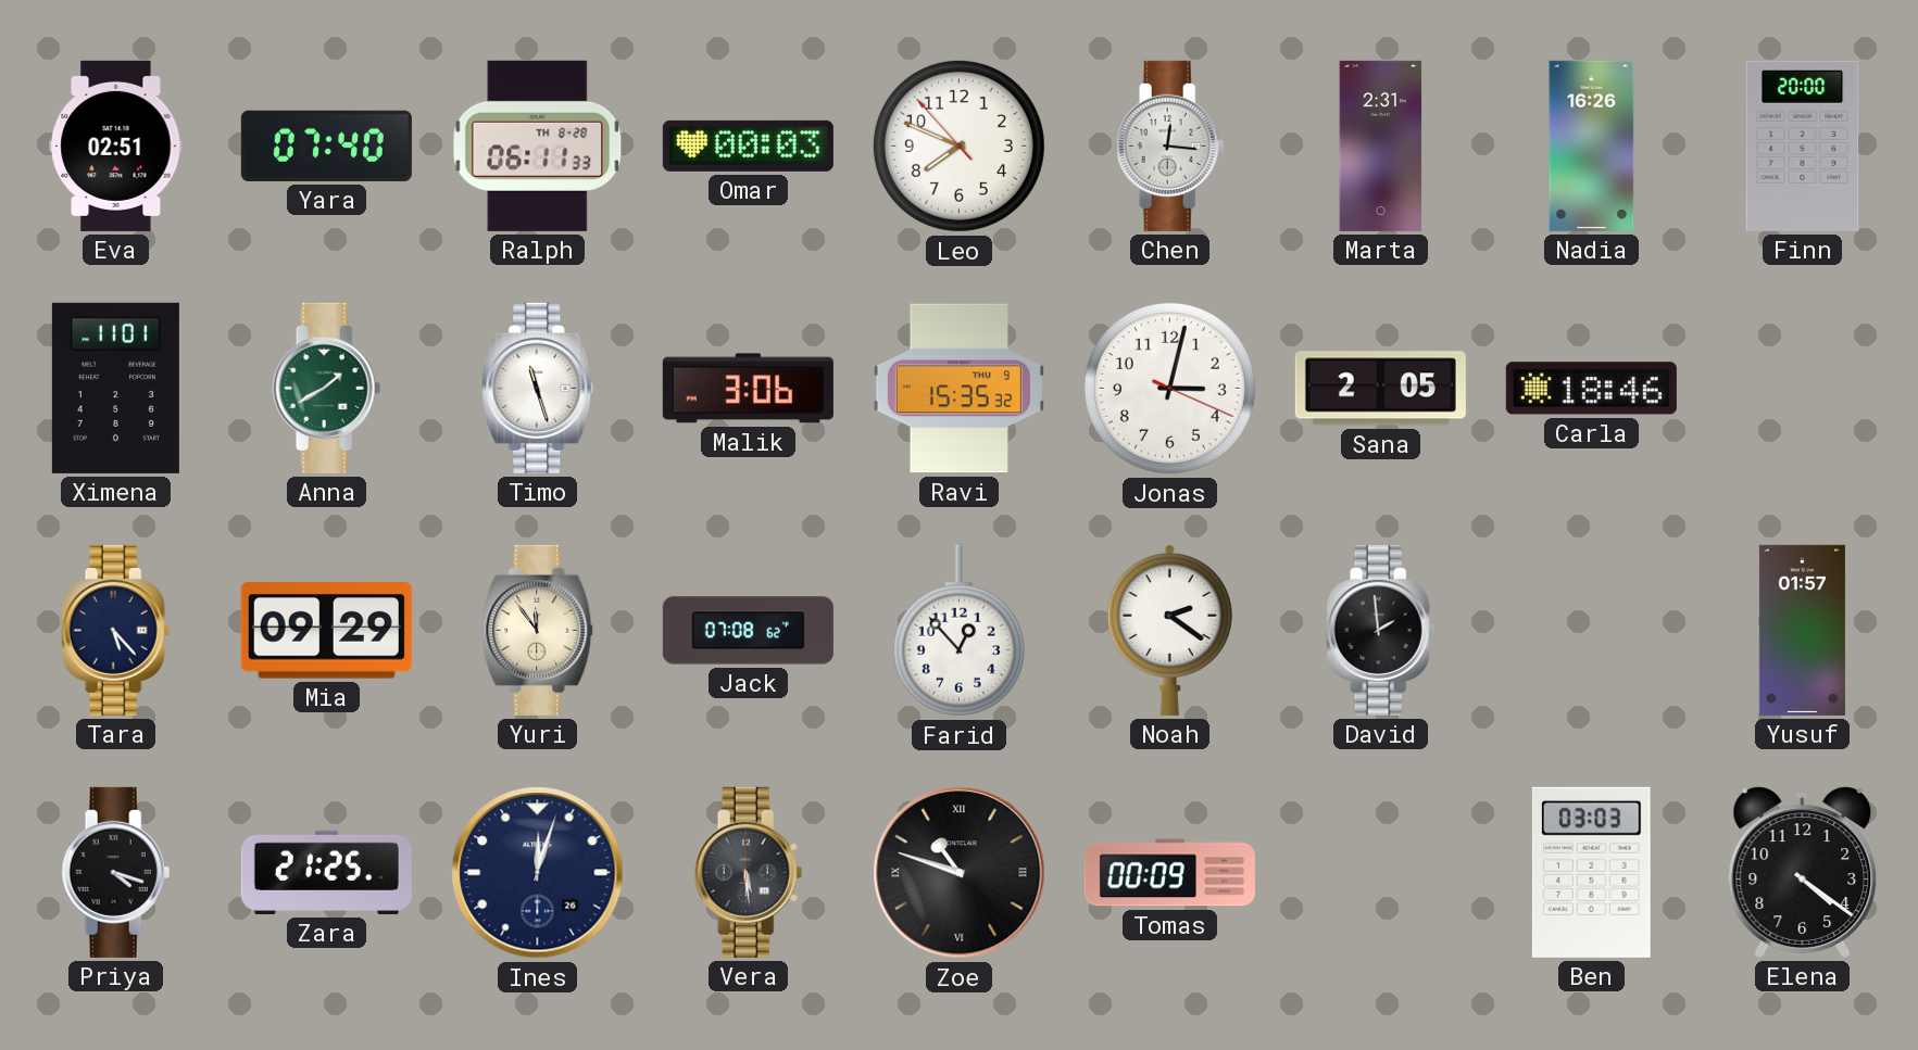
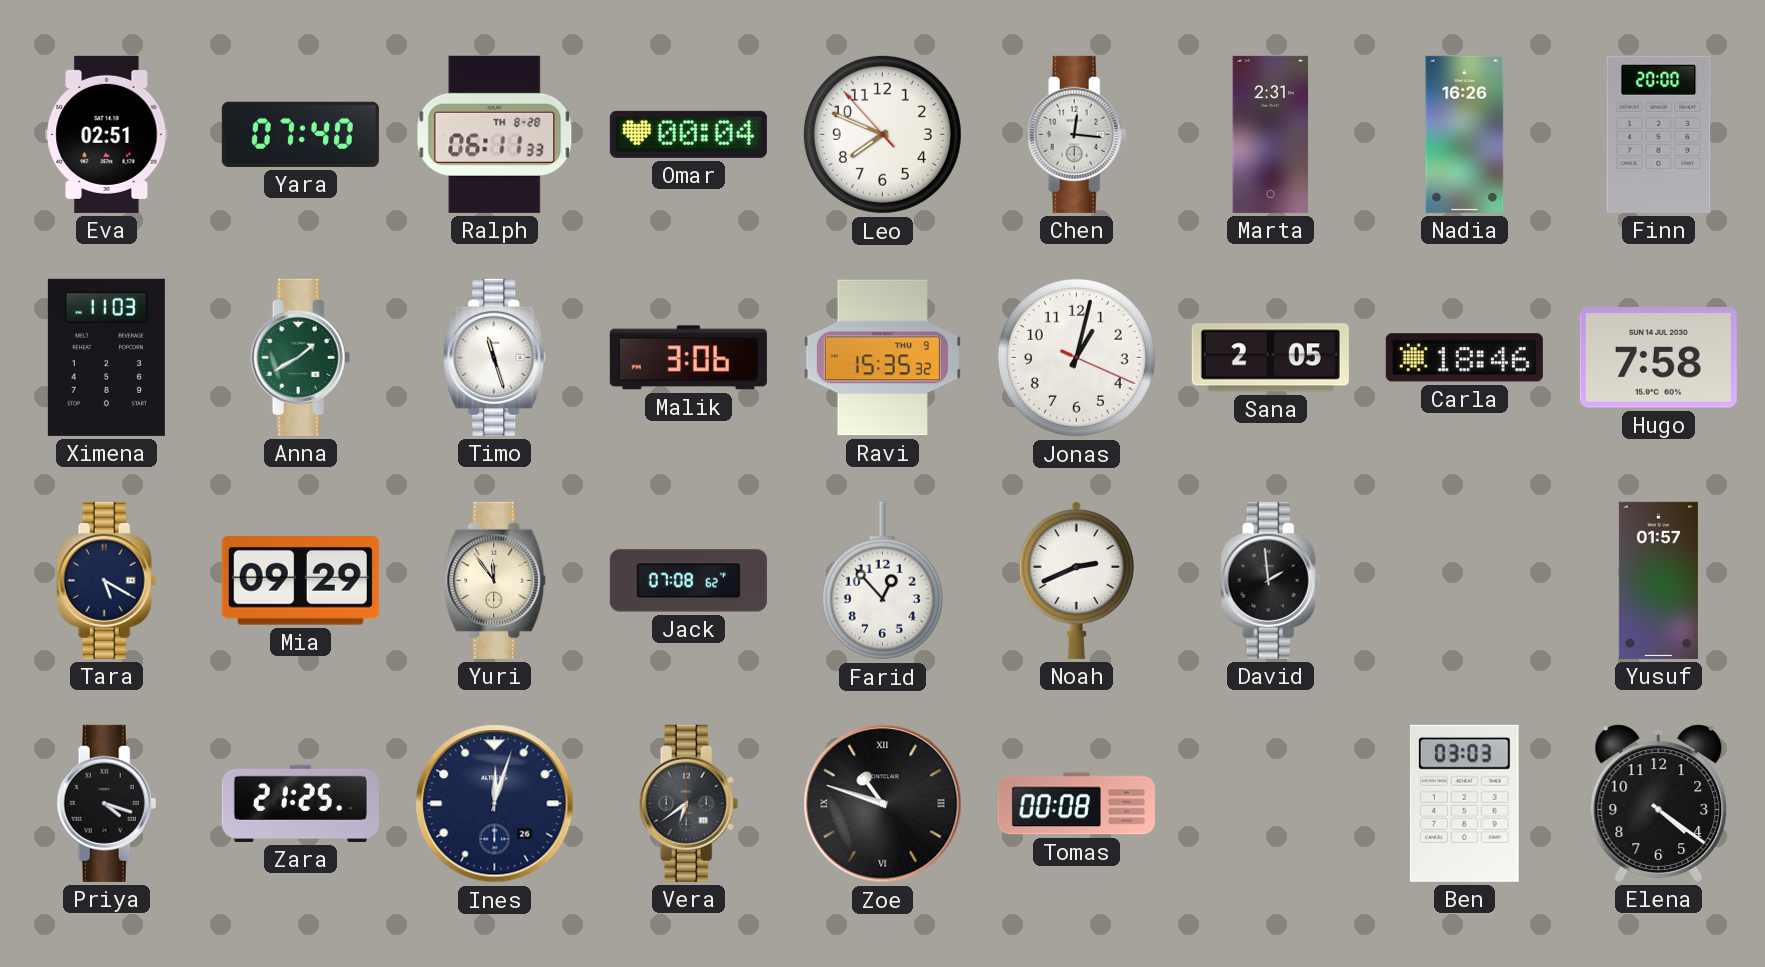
Omar: 00:03 -> 00:04
Ximena: 11:01 -> 11:03
Jonas: 3:02 -> 1:02
Hugo: none -> 7:58
Tara: 5:23 -> 5:20
Noah: 2:21 -> 2:41
Vera: 5:29 -> 6:39
Tomas: 00:09 -> 00:08
